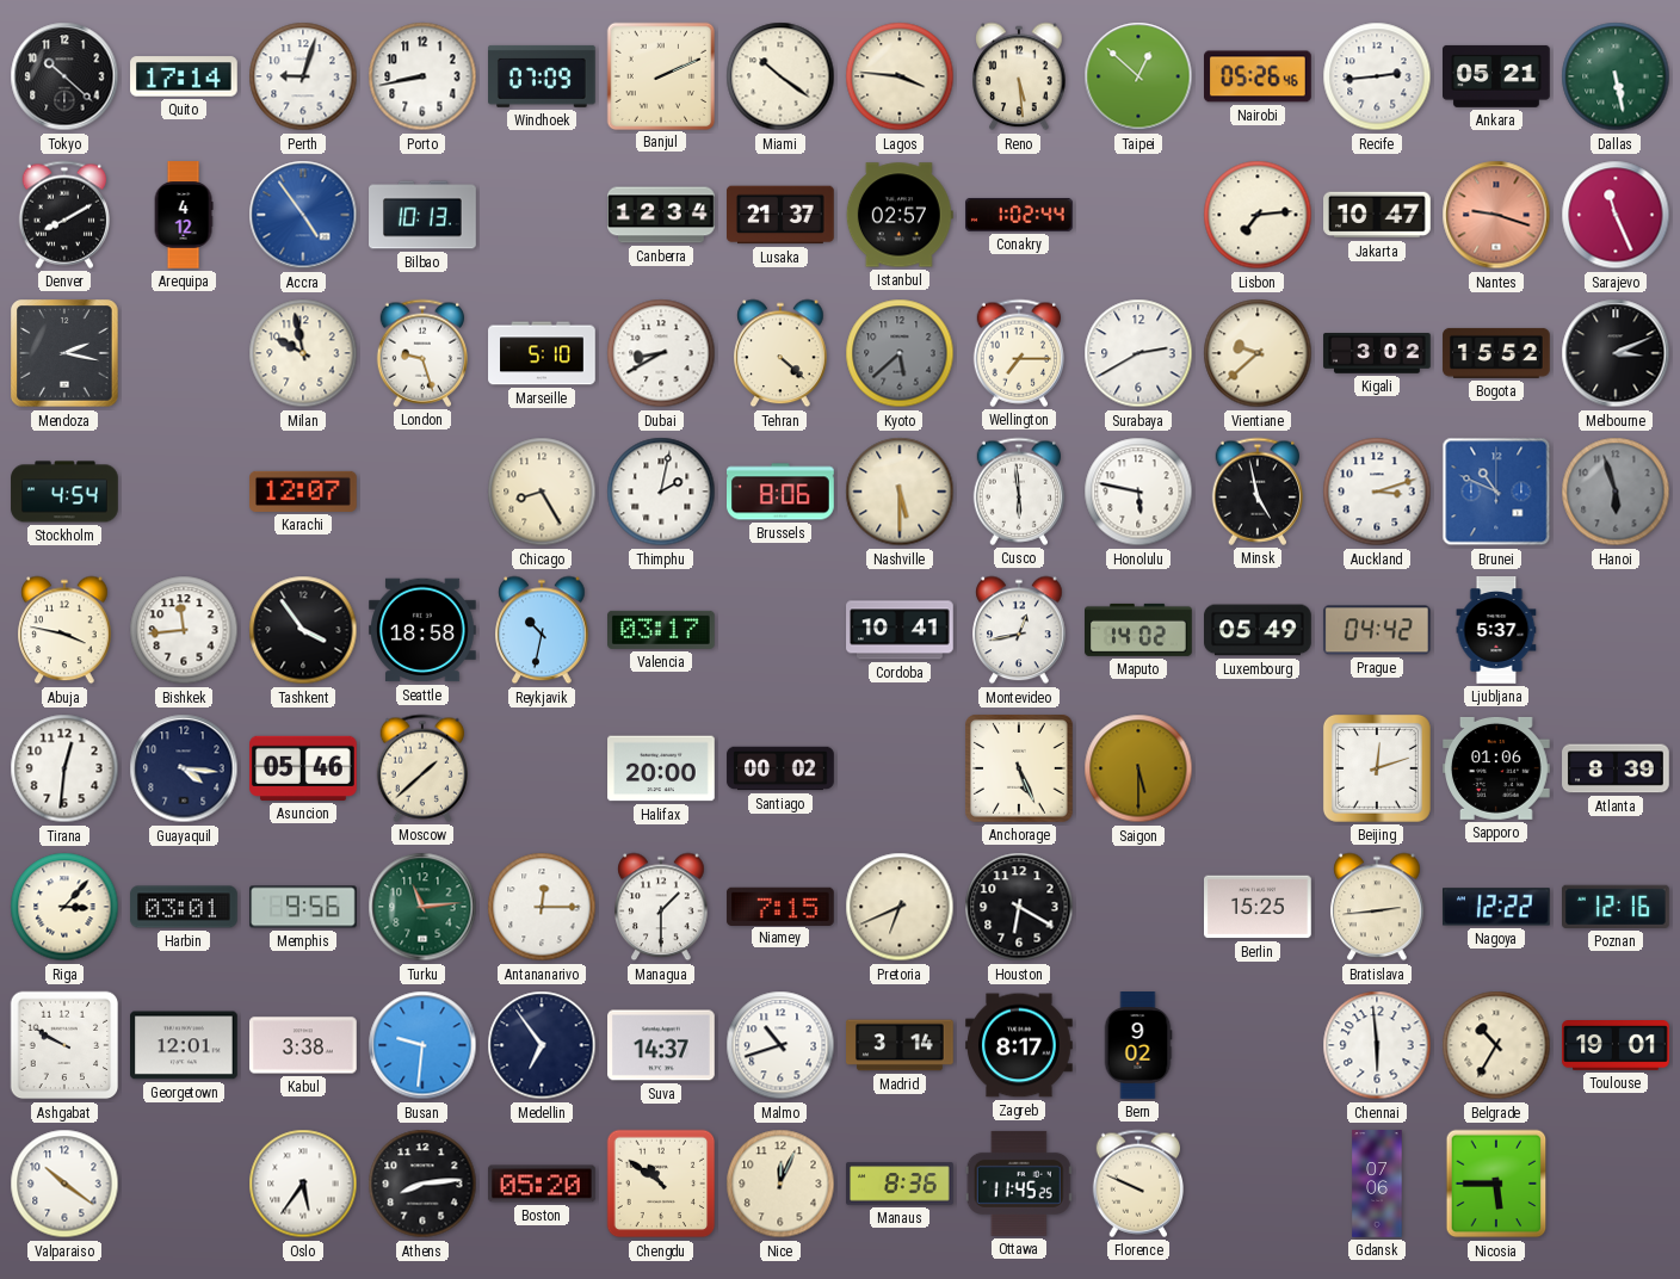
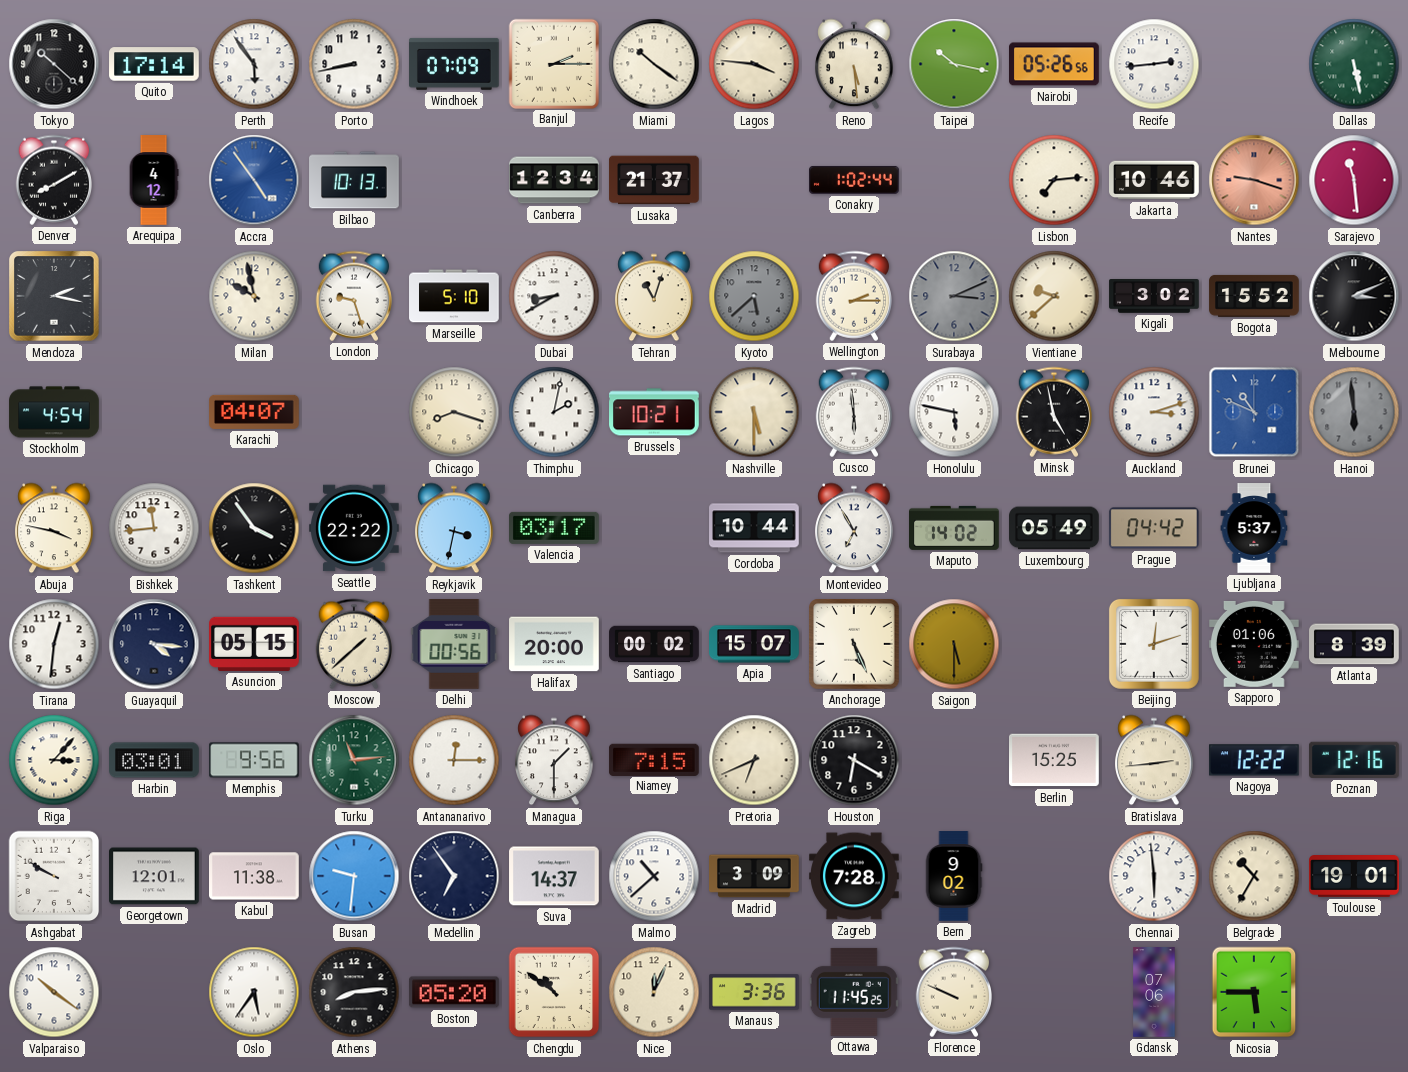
Perth: 9:03 -> 5:54
Banjul: 2:11 -> 2:15
Taipei: 12:52 -> 10:17
Nairobi: 05:26:46 -> 05:26:56
Ankara: 05:21 -> none
Istanbul: 02:57 -> none
Jakarta: 10:47 -> 10:46
Sarajevo: 11:26 -> 11:29
Tehran: 4:22 -> 11:03
Wellington: 7:15 -> 2:15
Surabaya: 2:40 -> 3:11
Surabaya dial: white -> grey
Karachi: 12:07 -> 04:07
Chicago: 8:25 -> 8:18
Brussels: 8:06 -> 10:21
Hanoi: 5:57 -> 5:59
Seattle: 18:58 -> 22:22
Reykjavik: 10:32 -> 3:32
Cordoba: 10:41 -> 10:44
Montevideo: 12:43 -> 6:55
Asuncion: 05:46 -> 05:15
Delhi: none -> 00:56
Apia: none -> 15:07
Kabul: 3:38 -> 11:38
Malmo: 10:42 -> 10:38
Madrid: 3:14 -> 3:09
Zagreb: 8:17 -> 7:28
Manaus: 8:36 -> 3:36
